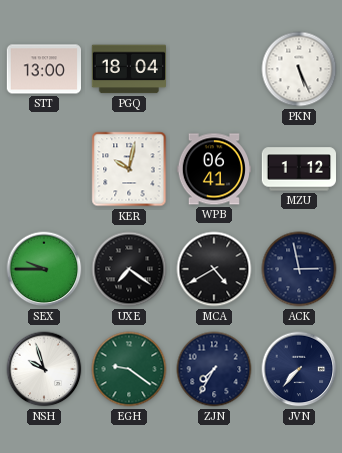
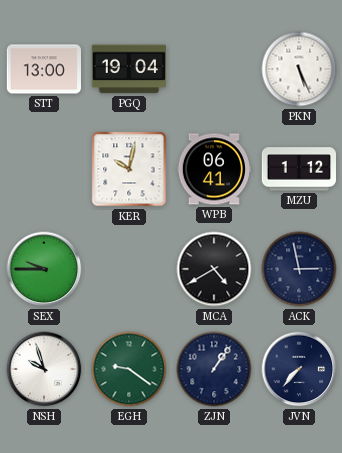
PGQ: 18:04 -> 19:04
UXE: 7:21 -> none
ZJN: 7:35 -> 1:06
